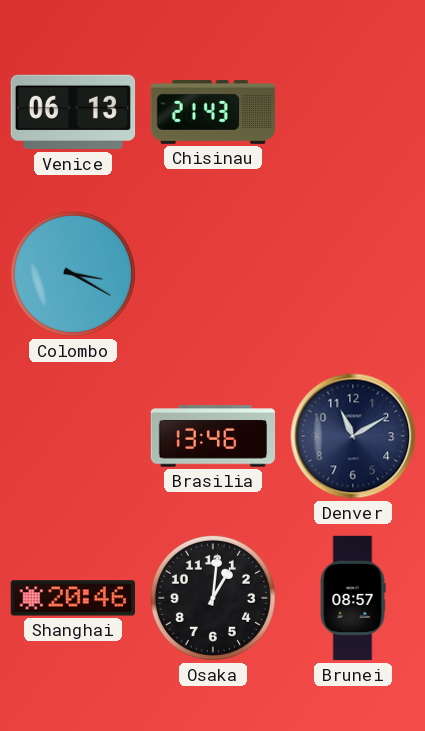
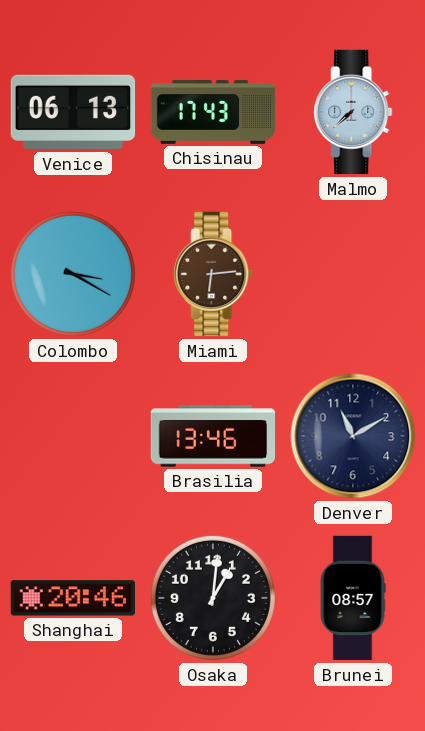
Chisinau: 21:43 -> 17:43
Malmo: none -> 7:38
Miami: none -> 6:14
